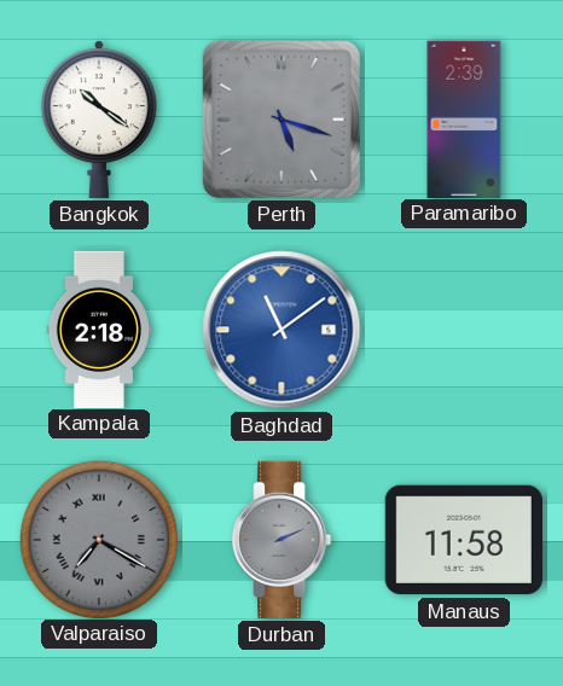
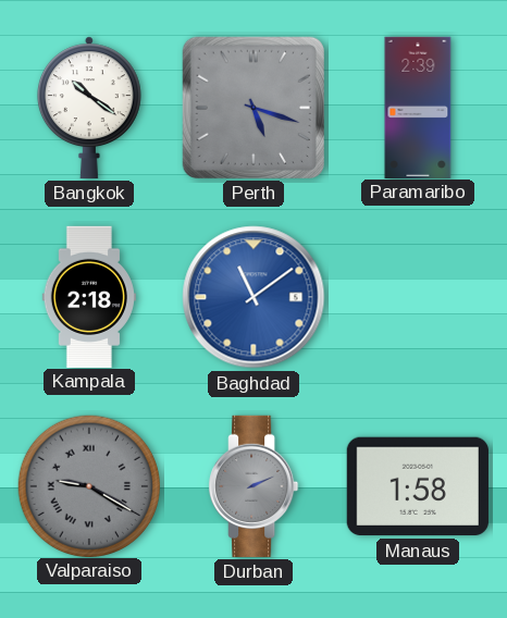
Valparaiso: 7:20 -> 9:20
Manaus: 11:58 -> 1:58
